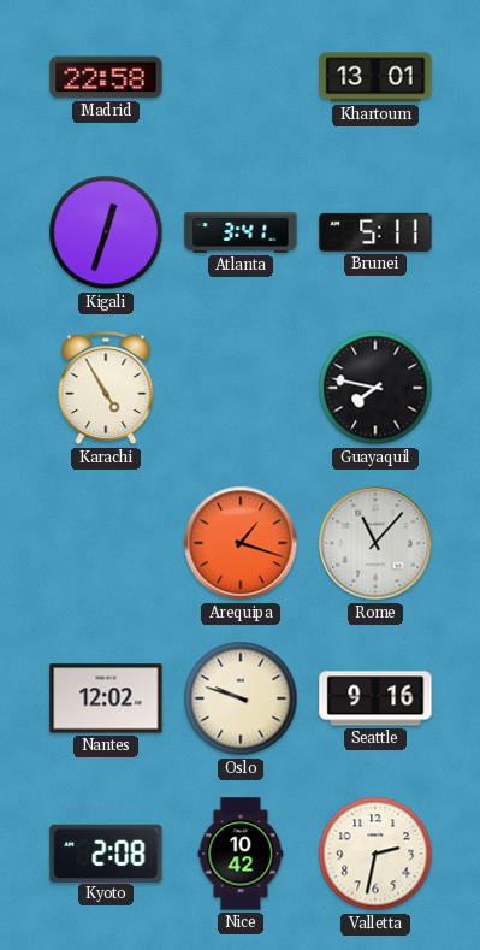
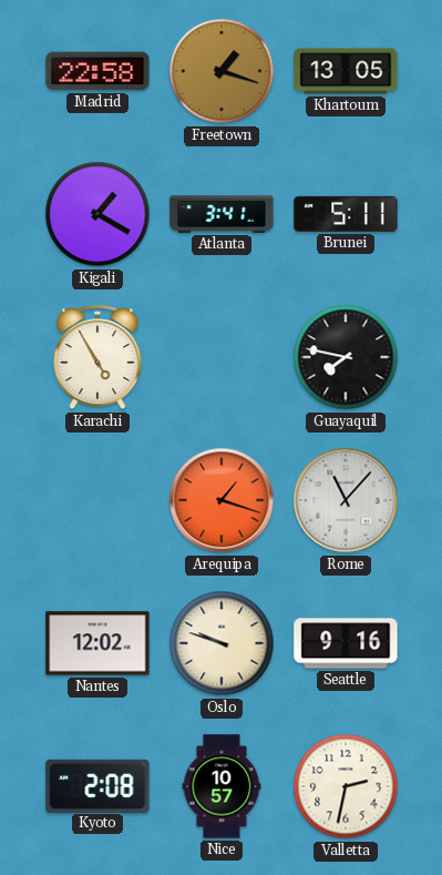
Freetown: none -> 1:18
Khartoum: 13:01 -> 13:05
Kigali: 12:33 -> 1:20
Nice: 10:42 -> 10:57
